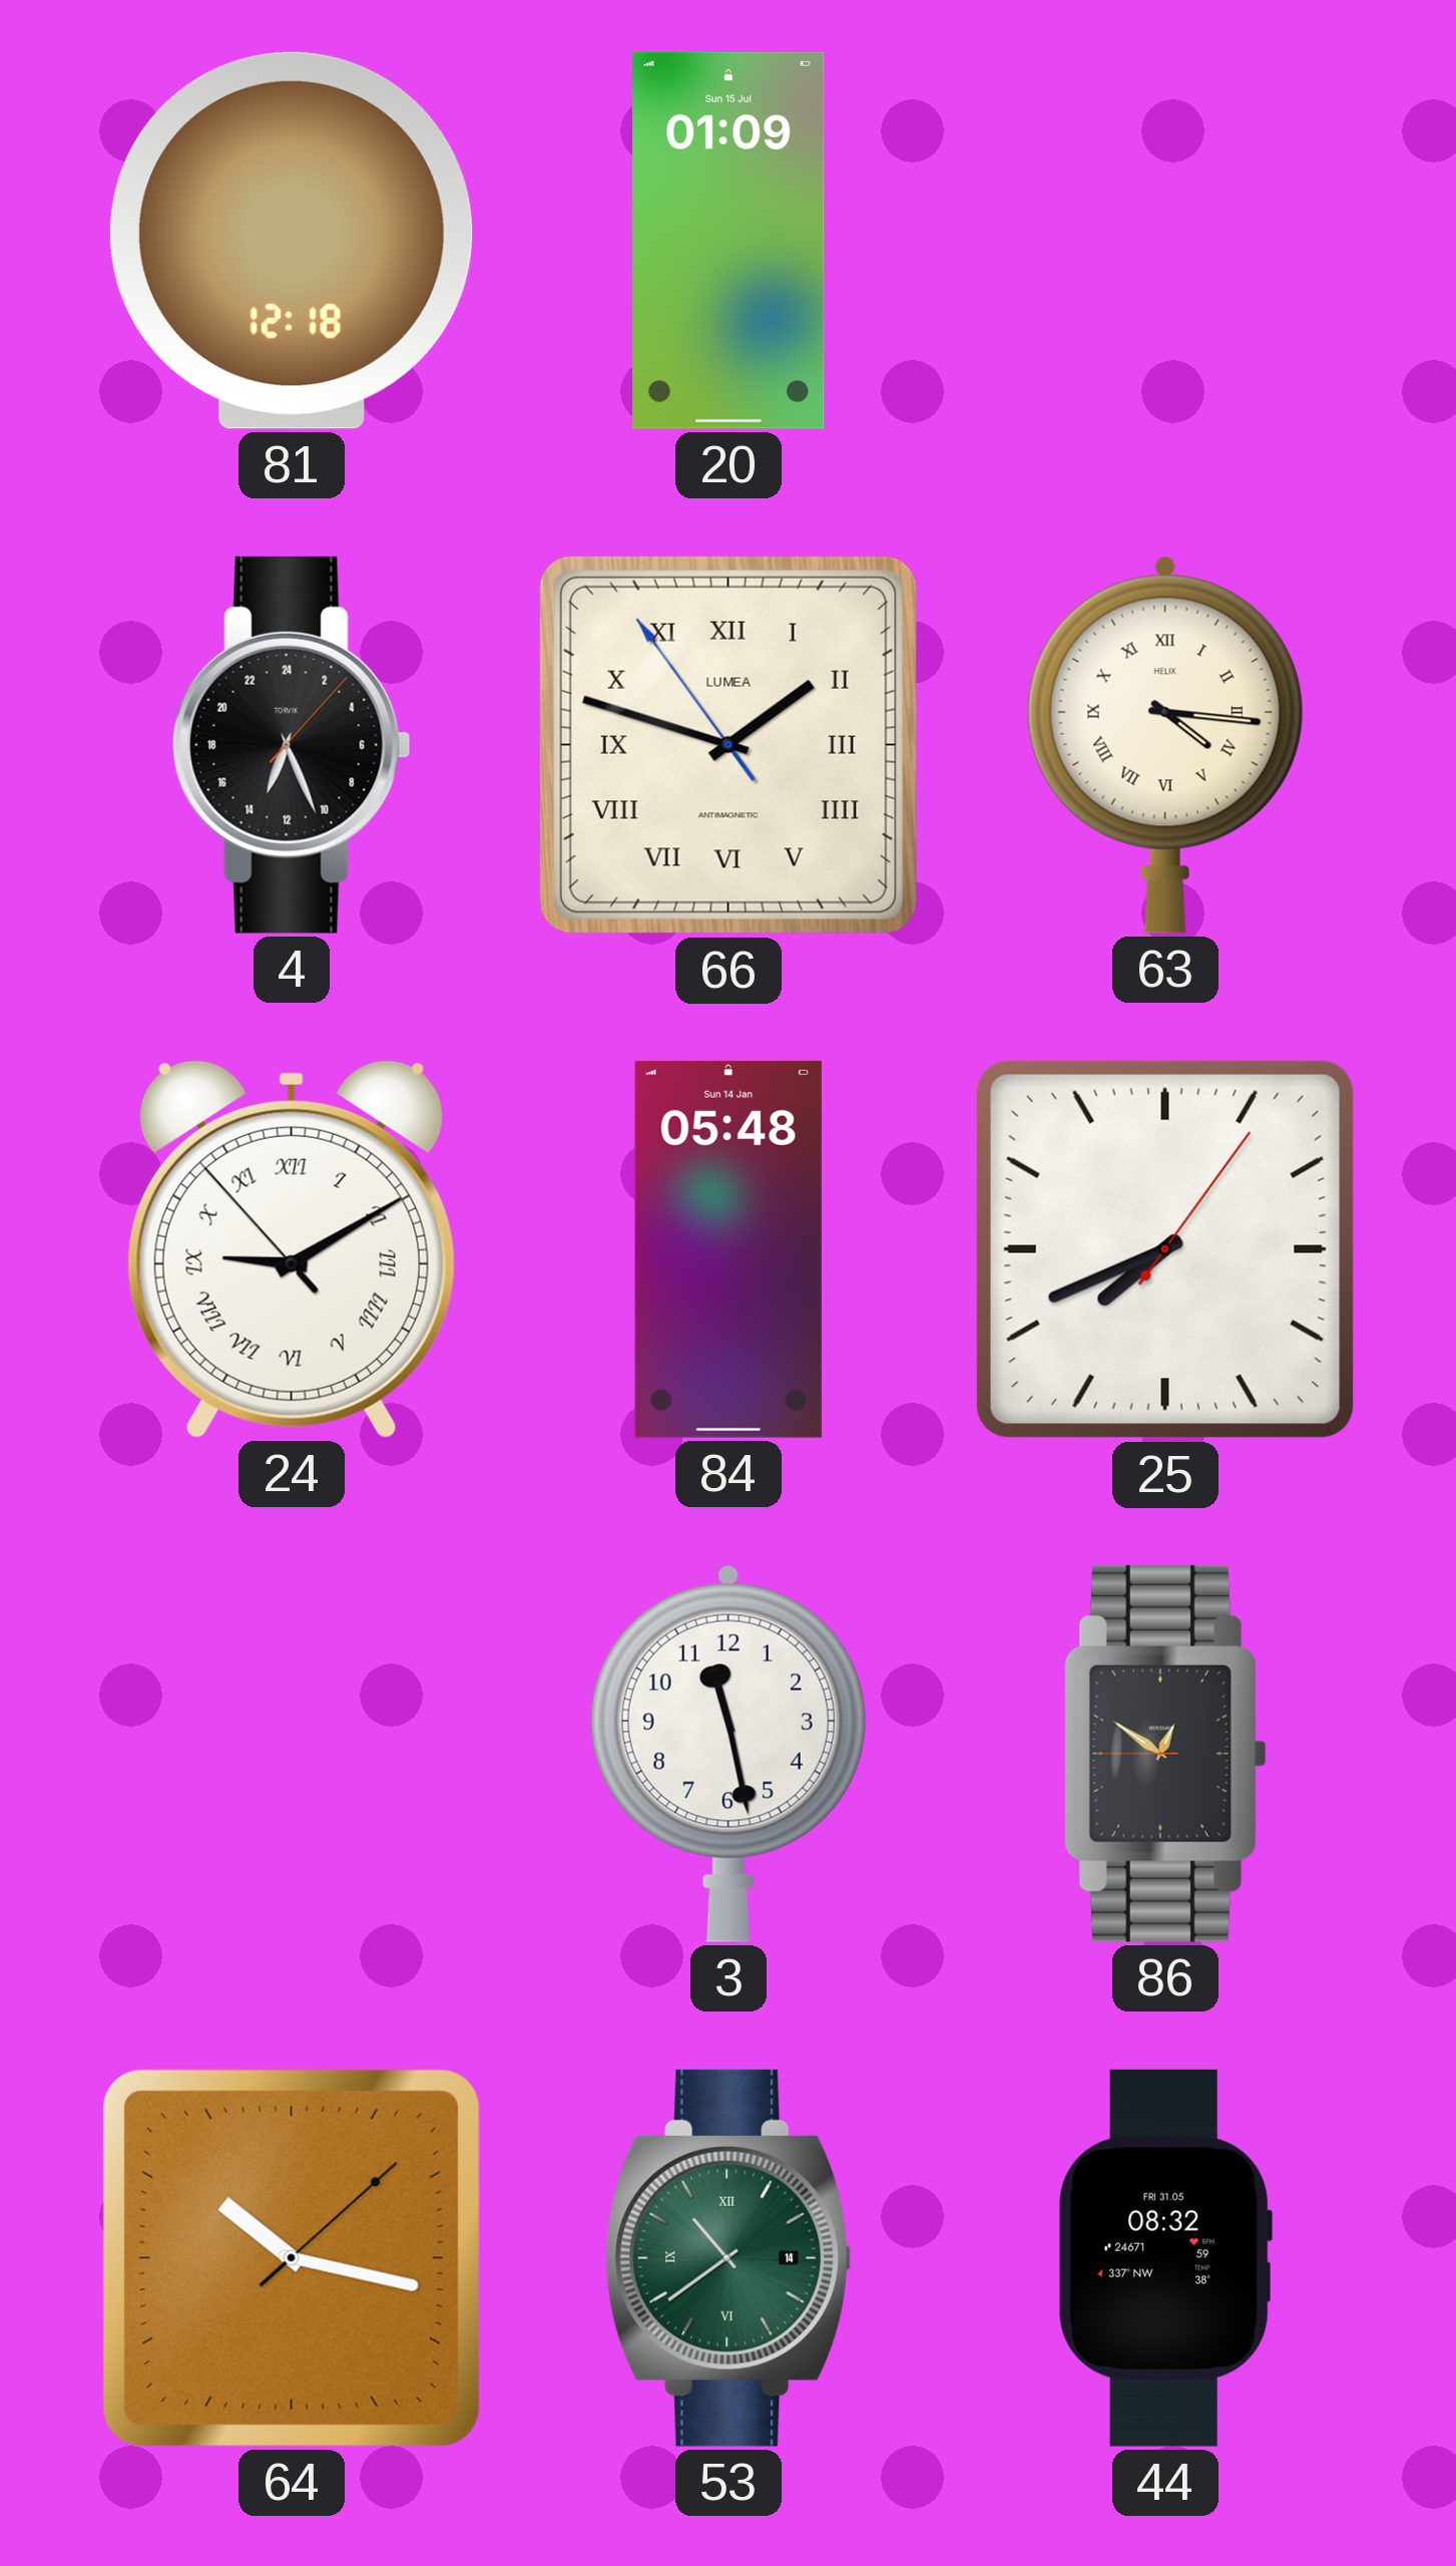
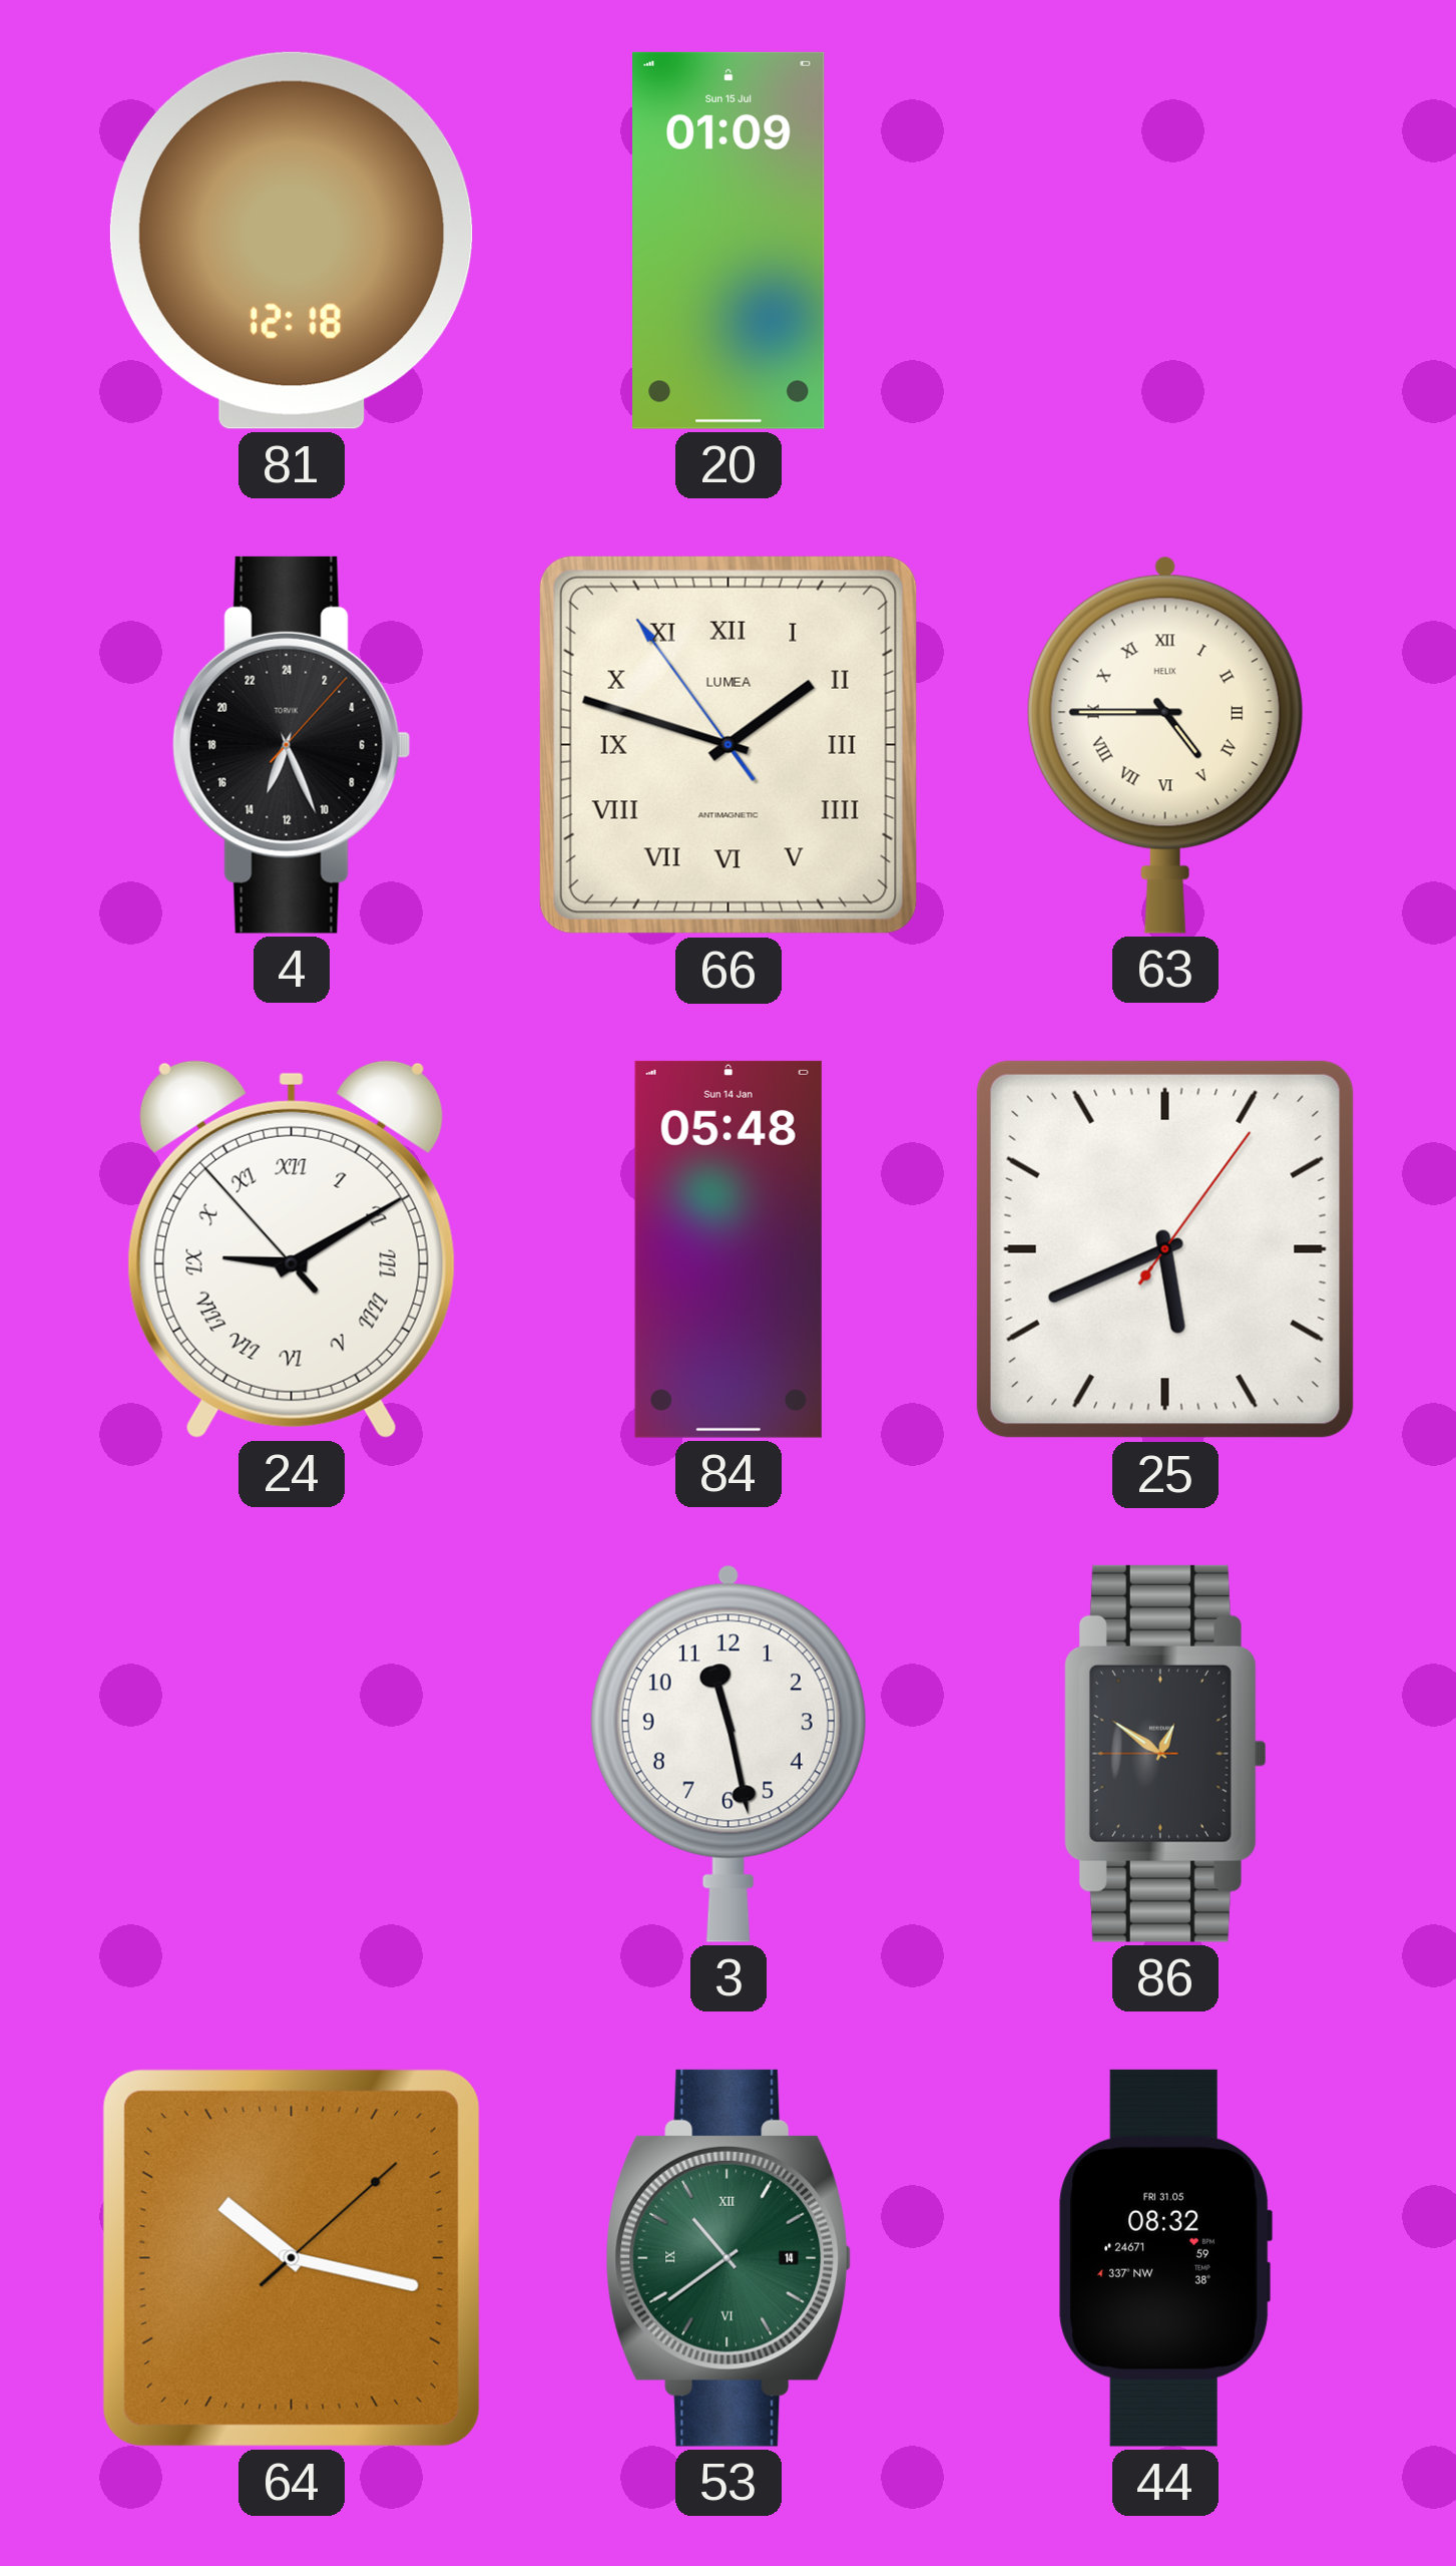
63: 4:16 -> 4:45
25: 7:41 -> 5:41
